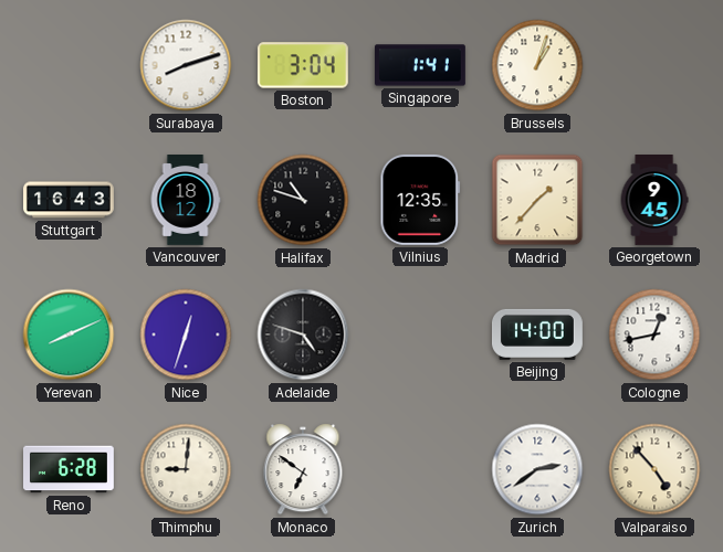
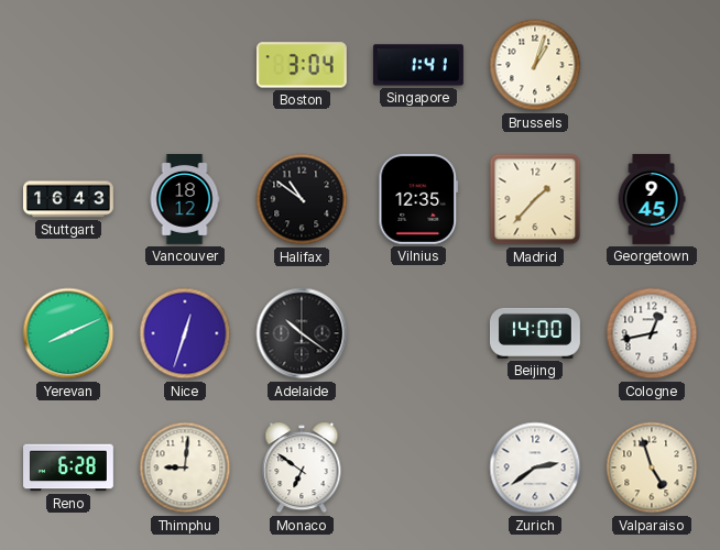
Surabaya: 8:12 -> none
Halifax: 10:48 -> 10:51
Adelaide: 4:48 -> 10:21
Valparaiso: 4:53 -> 4:57
